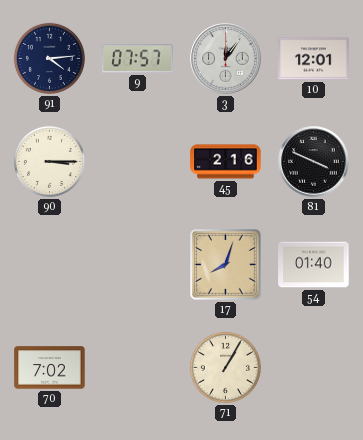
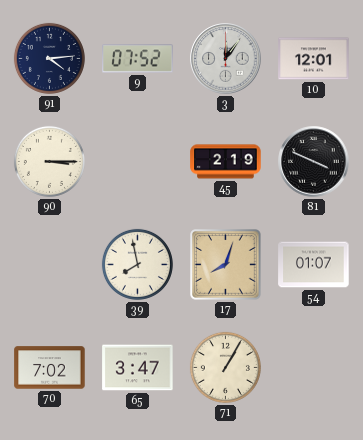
9: 07:57 -> 07:52
45: 2:16 -> 2:19
39: none -> 7:58
54: 01:40 -> 01:07
65: none -> 3:47
